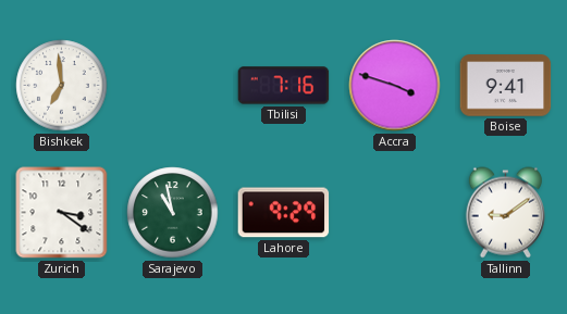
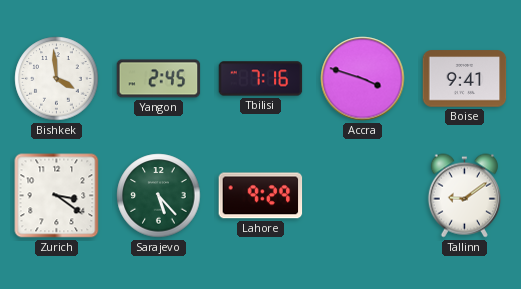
Bishkek: 6:59 -> 3:59
Yangon: none -> 2:45
Sarajevo: 10:58 -> 5:23
